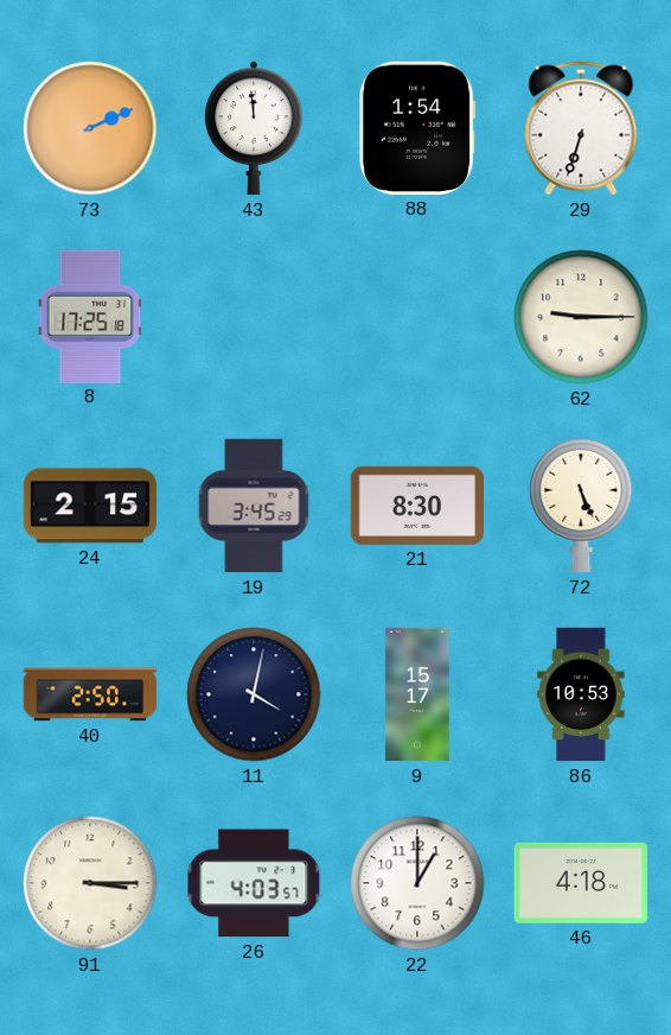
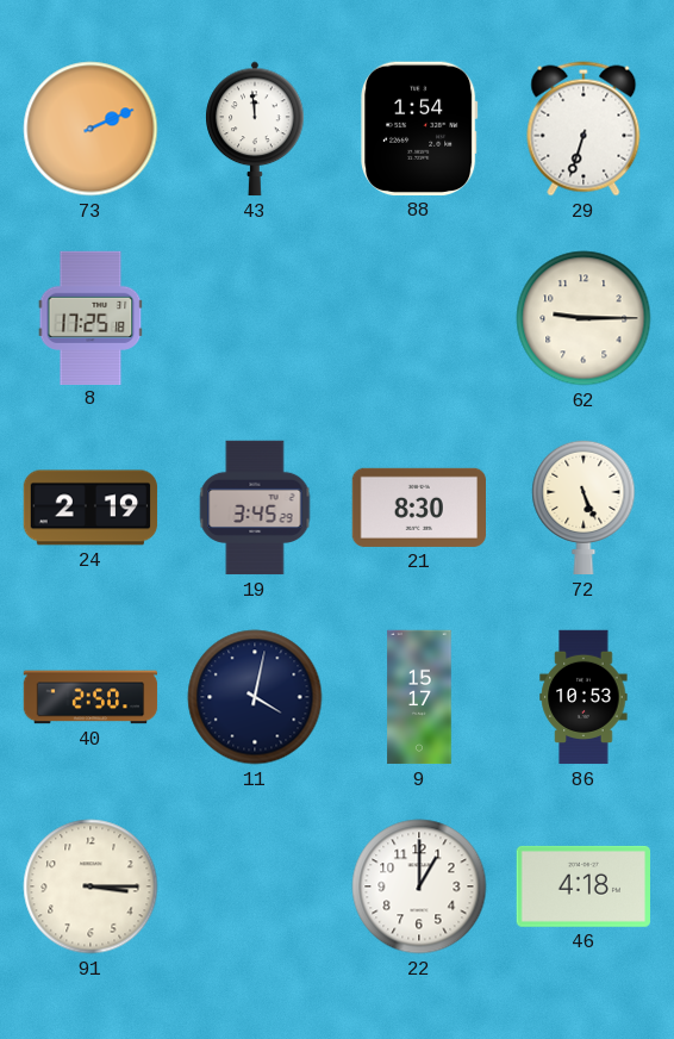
24: 2:15 -> 2:19
26: 4:03 -> none
